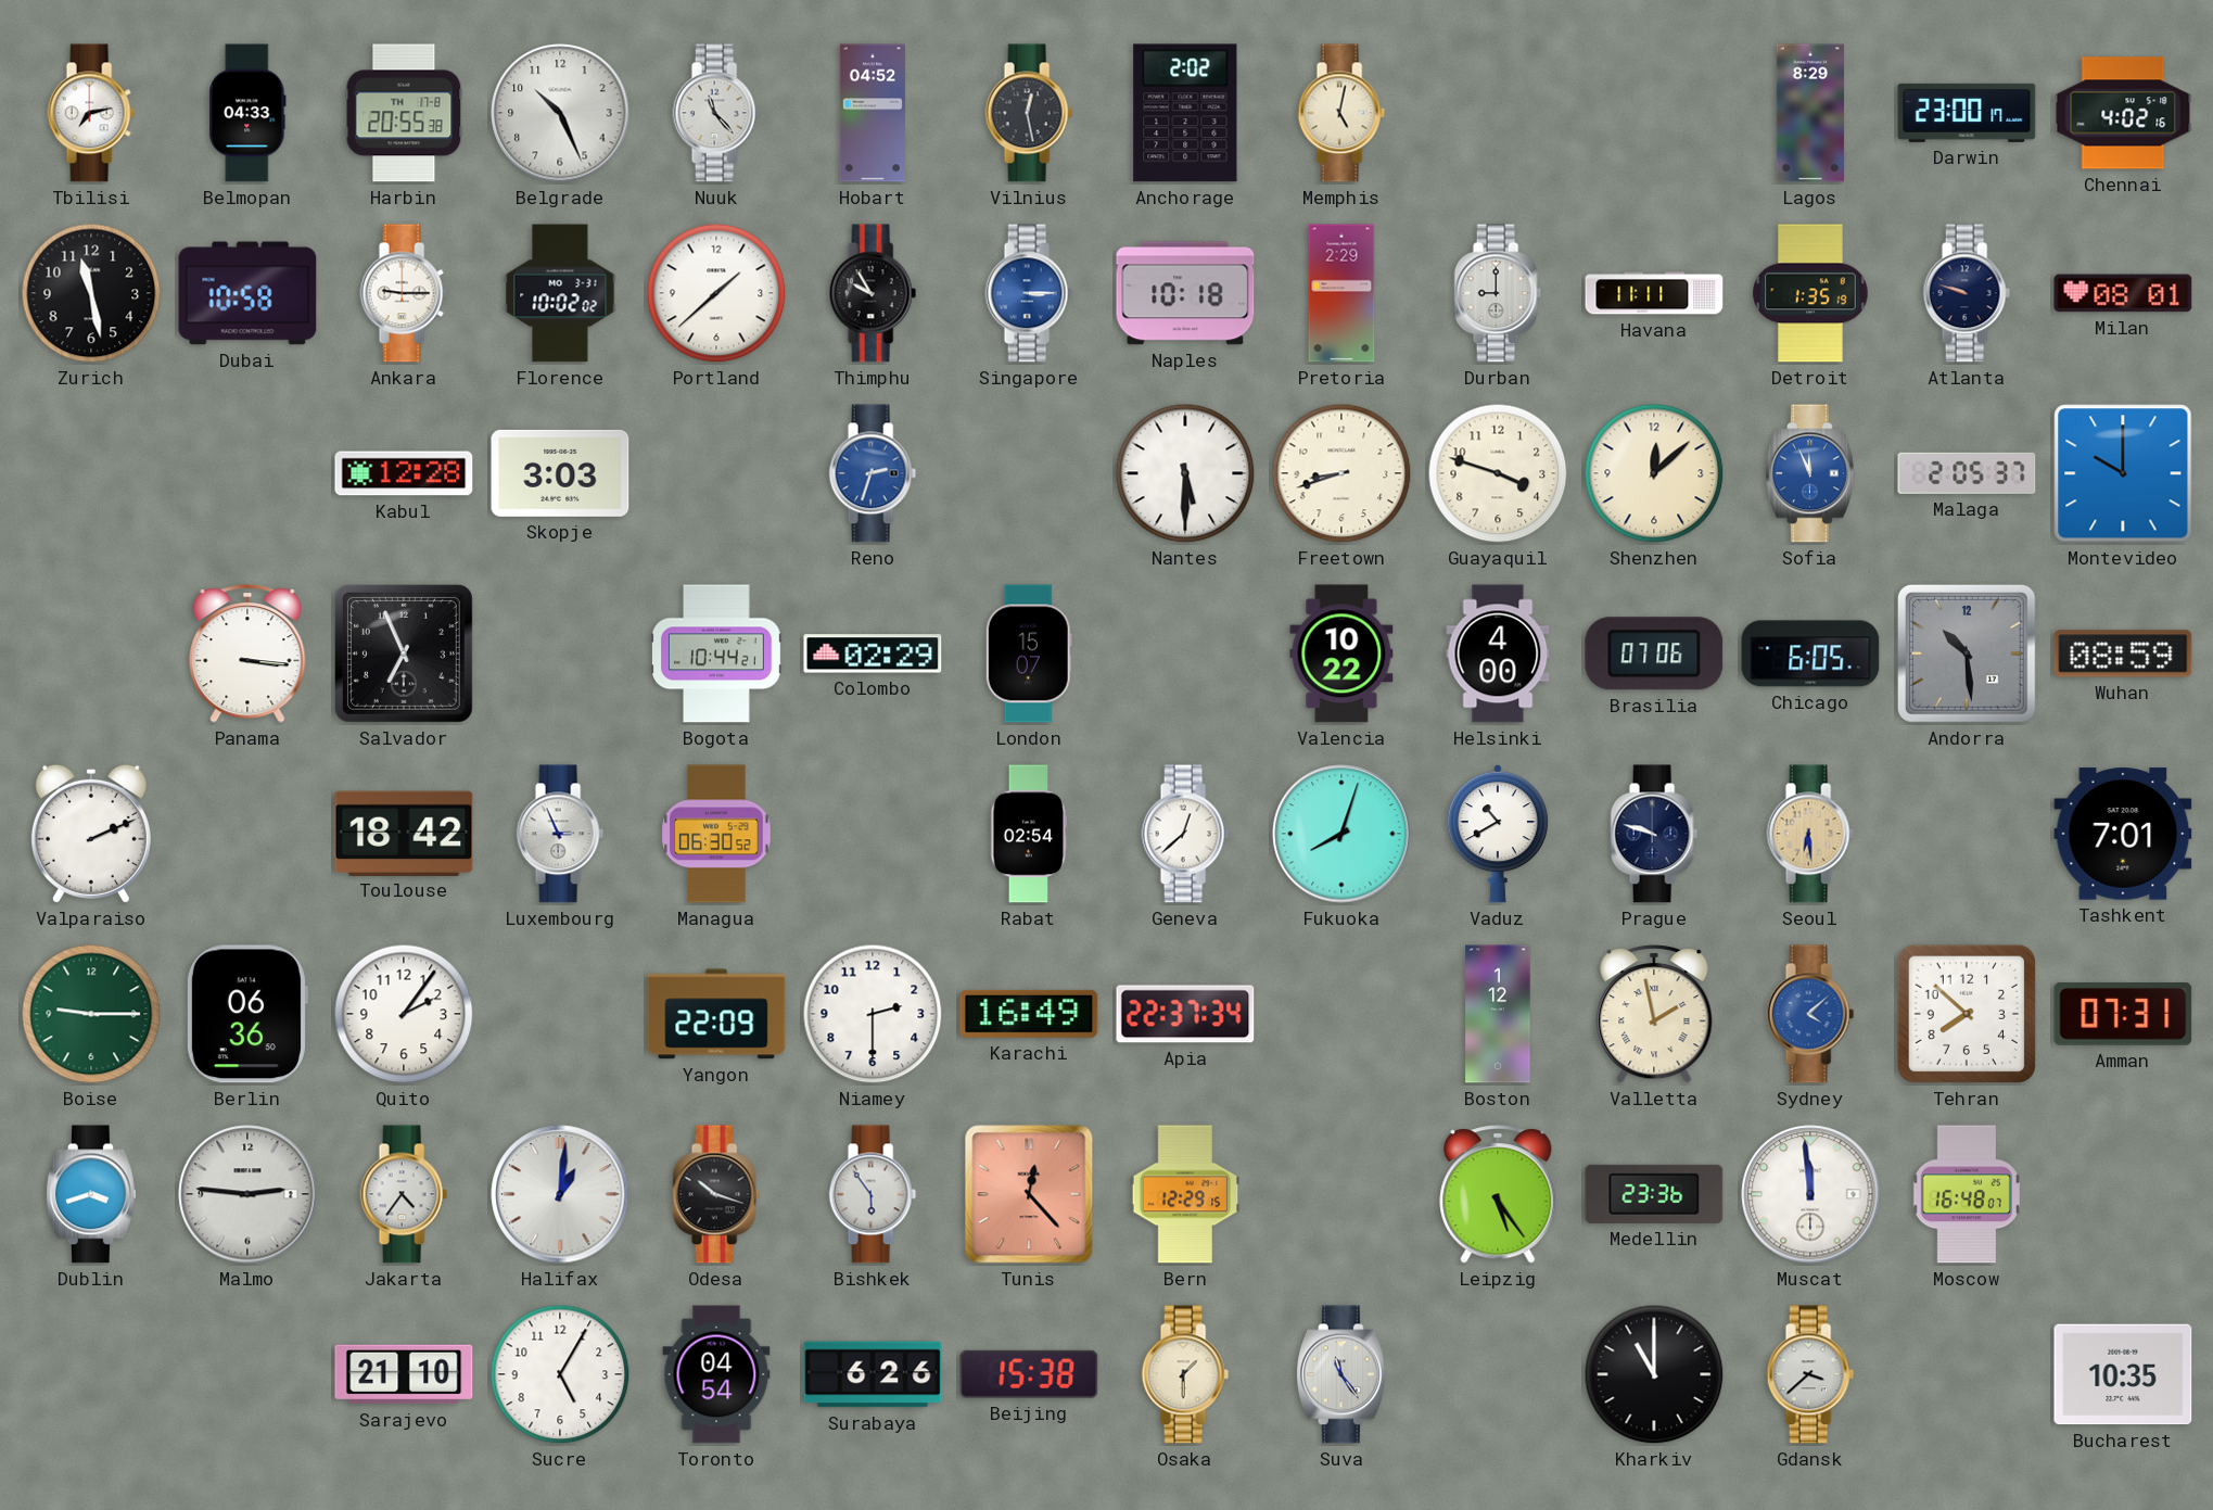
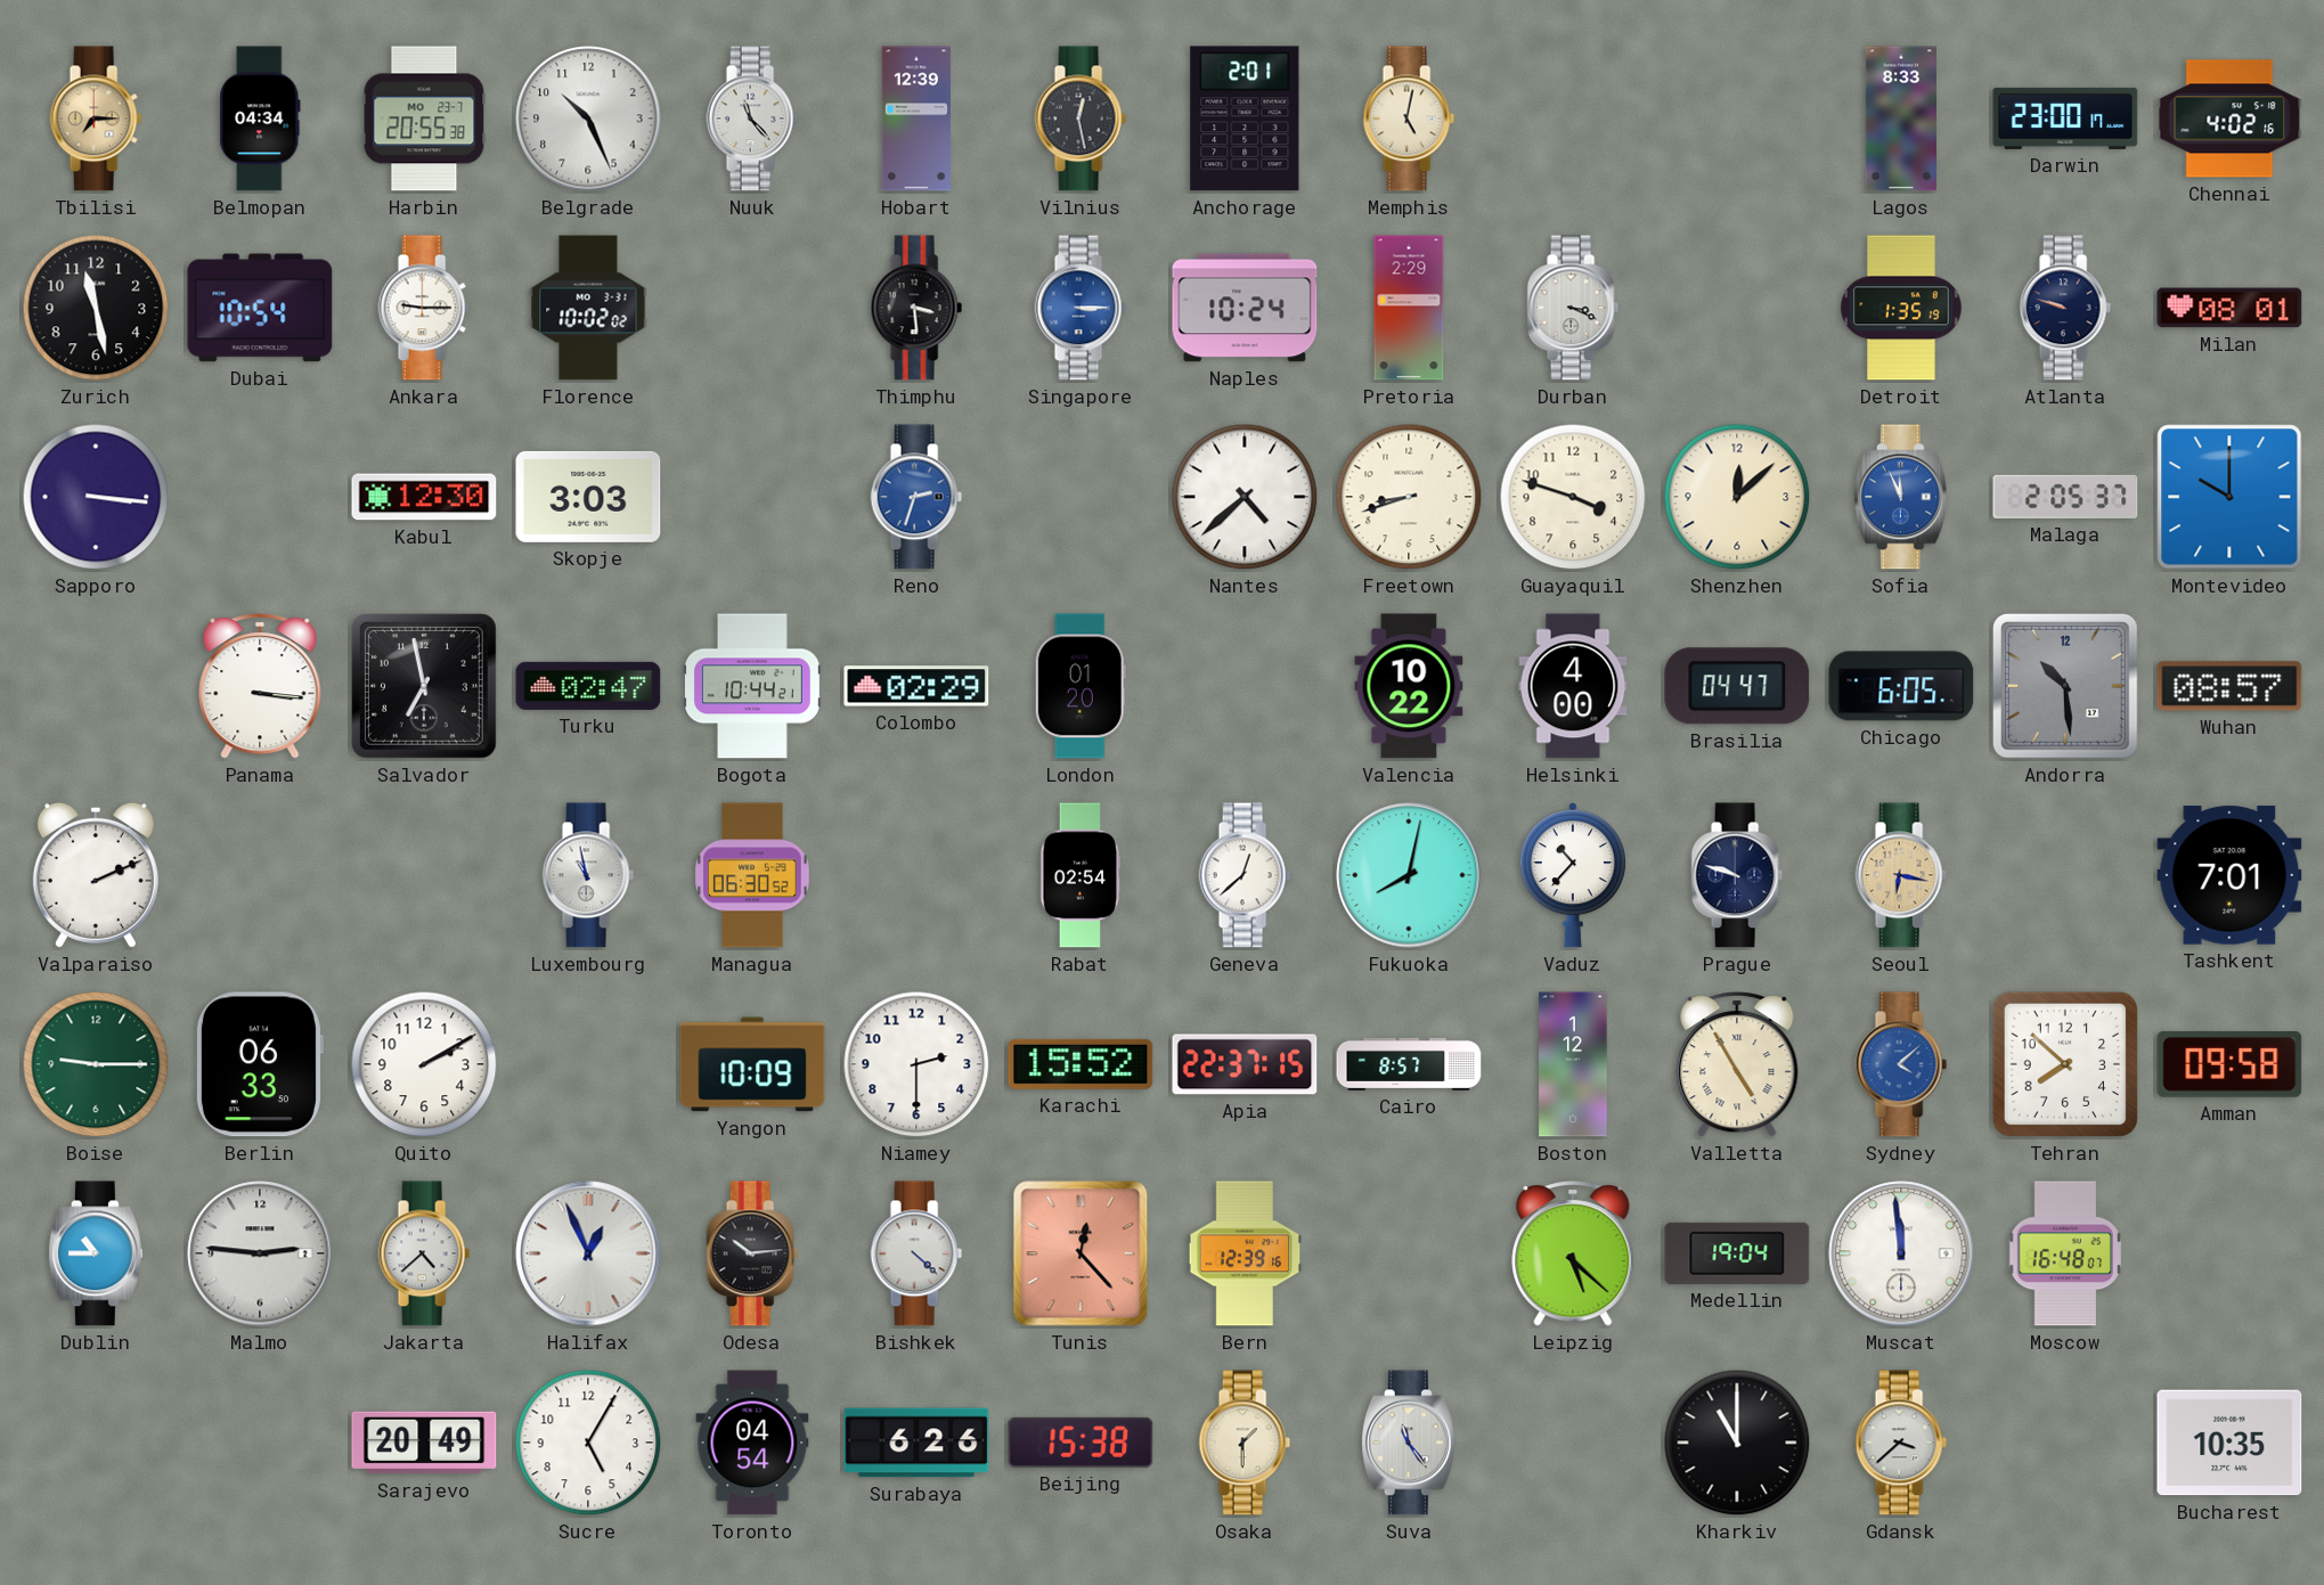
Tbilisi: 7:13 -> 7:15
Tbilisi dial: white -> champagne
Belmopan: 04:33 -> 04:34
Harbin date: TH 17-8 -> MO 23-7
Hobart: 04:52 -> 12:39
Anchorage: 2:02 -> 2:01
Lagos: 8:29 -> 8:33
Dubai: 10:58 -> 10:54
Portland: 1:38 -> none
Thimphu: 9:55 -> 3:29
Naples: 10:18 -> 10:24
Durban: 9:00 -> 3:19
Havana: 11:11 -> none
Sapporo: none -> 3:16
Kabul: 12:28 -> 12:30
Nantes: 5:30 -> 4:38
Salvador: 6:56 -> 6:58
Turku: none -> 02:47
London: 15:07 -> 01:20
Brasilia: 07:06 -> 04:47
Wuhan: 08:59 -> 08:57
Toulouse: 18:42 -> none
Luxembourg: 2:56 -> 10:58
Fukuoka: 8:03 -> 8:02
Vaduz: 10:40 -> 10:37
Seoul: 6:29 -> 6:17
Berlin: 06:36 -> 06:33
Quito: 2:06 -> 2:10
Yangon: 22:09 -> 10:09
Karachi: 16:49 -> 15:52
Apia: 22:37:34 -> 22:37:15
Cairo: none -> 8:57
Valletta: 1:58 -> 4:55
Amman: 07:31 -> 09:58
Dublin: 3:42 -> 10:45
Jakarta: 4:36 -> 4:38
Halifax: 1:01 -> 12:56
Odesa: 10:18 -> 10:14
Bishkek: 5:54 -> 4:22
Bern: 12:29 -> 12:39
Leipzig: 5:24 -> 5:22
Medellin: 23:36 -> 19:04
Sarajevo: 21:10 -> 20:49
